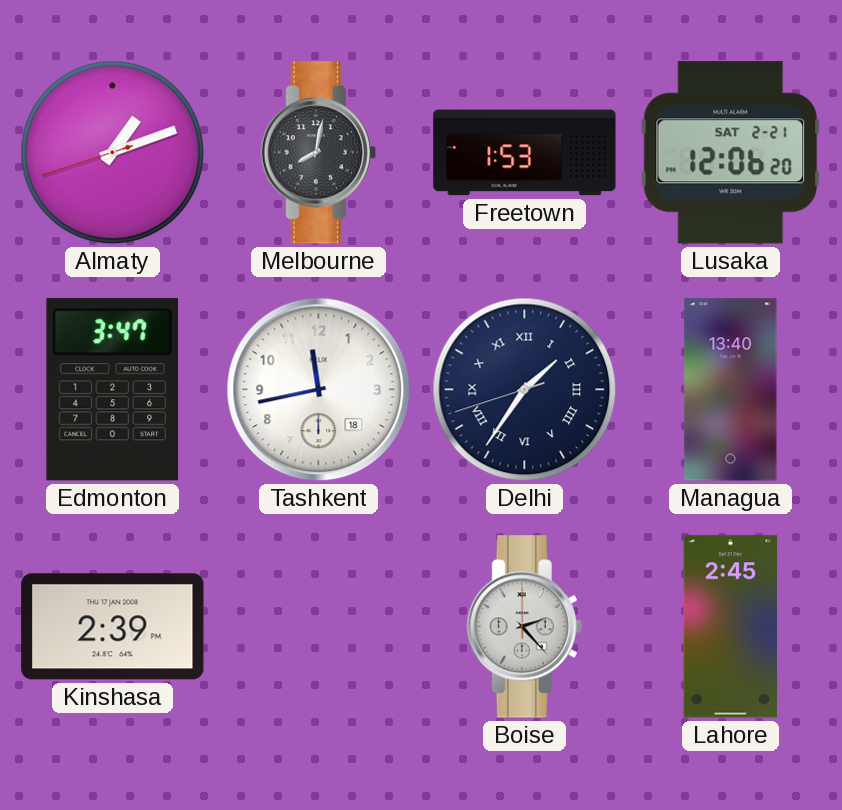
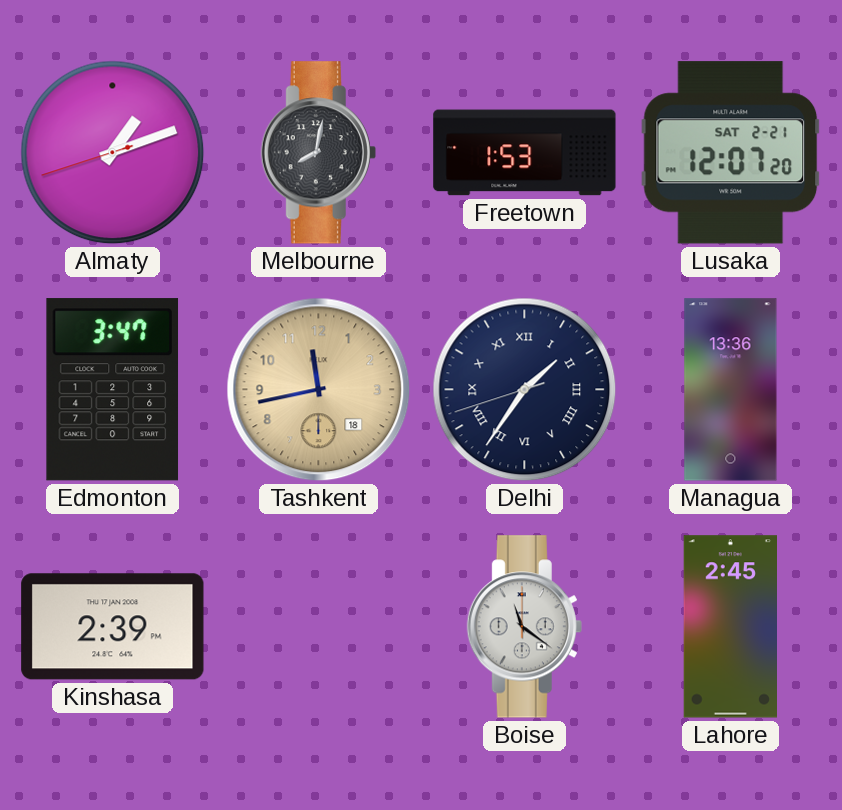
Lusaka: 12:06 -> 12:07
Tashkent dial: white -> champagne
Managua: 13:40 -> 13:36
Boise: 2:23 -> 11:21
